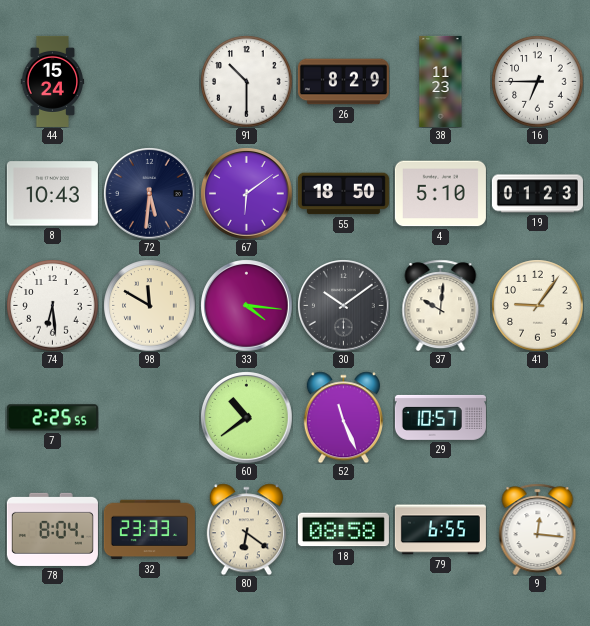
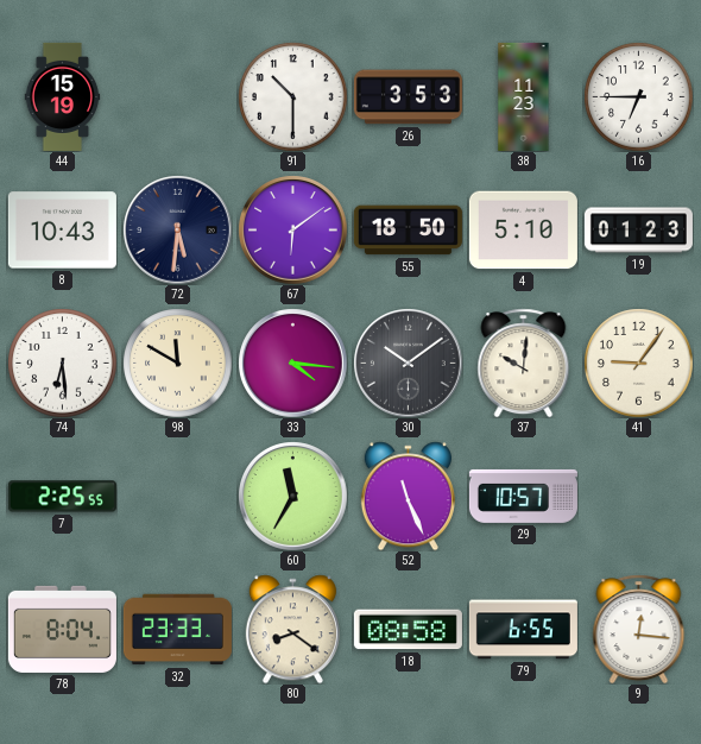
44: 15:24 -> 15:19
26: 8:29 -> 3:53
60: 10:39 -> 11:35
80: 6:21 -> 8:21
